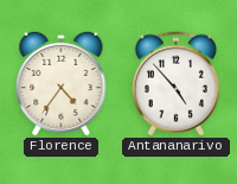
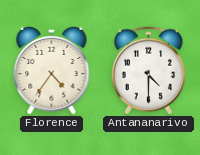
Antananarivo: 4:53 -> 4:30
